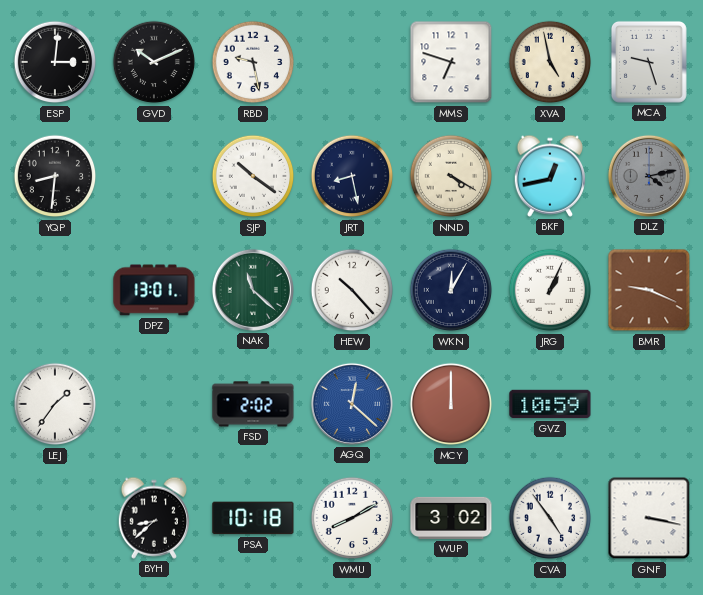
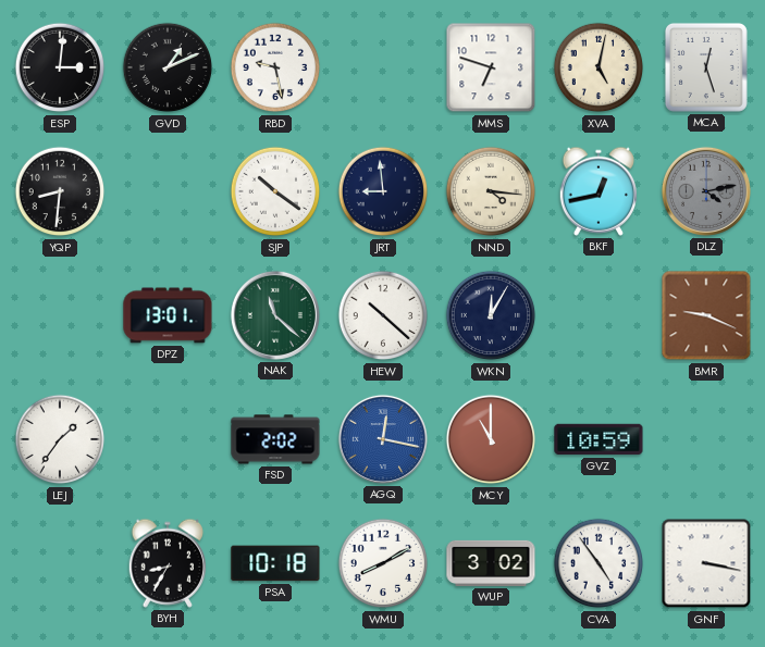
GVD: 10:11 -> 1:11
XVA: 4:58 -> 5:02
MCA: 9:27 -> 12:27
JRT: 8:28 -> 8:59
NND: 4:20 -> 4:16
HEW: 10:23 -> 10:22
JRG: 1:04 -> none
AGQ: 12:22 -> 12:17
MCY: 12:00 -> 11:00
BYH: 8:38 -> 8:35
